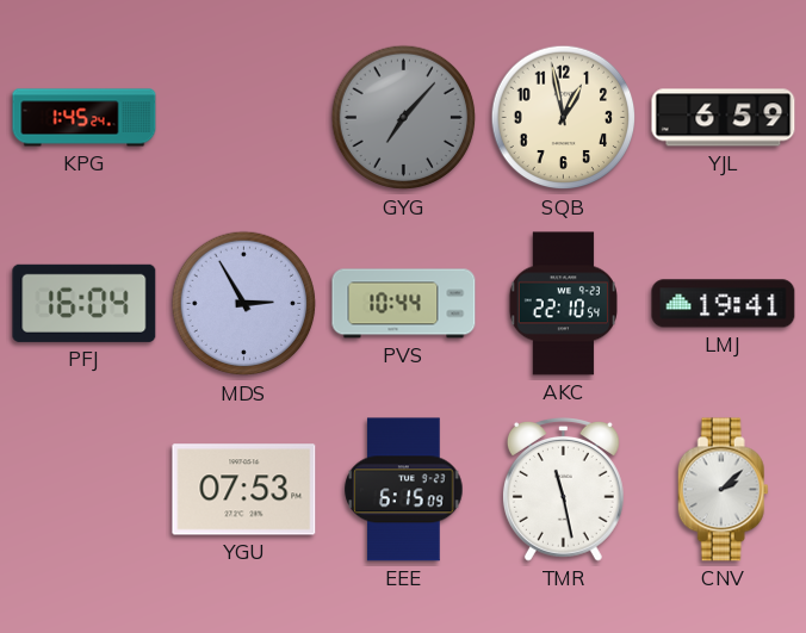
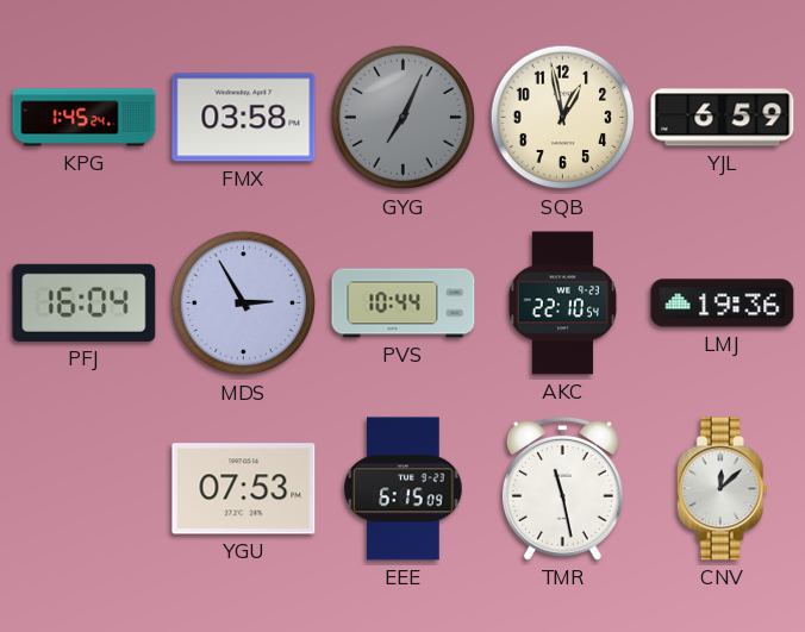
FMX: none -> 03:58
GYG: 7:07 -> 7:04
LMJ: 19:41 -> 19:36
CNV: 2:08 -> 12:08
